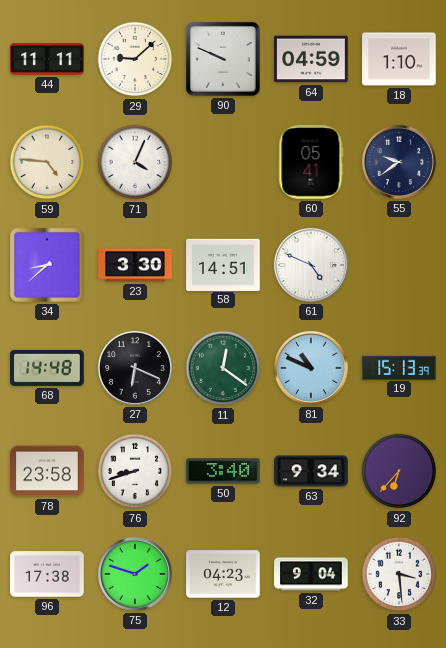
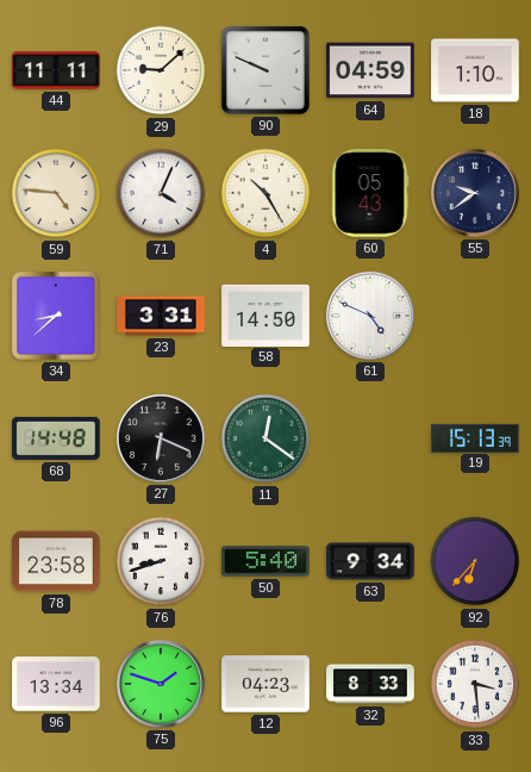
4: none -> 10:25
60: 05:41 -> 05:43
23: 3:30 -> 3:31
58: 14:51 -> 14:50
81: 10:49 -> none
50: 3:40 -> 5:40
96: 17:38 -> 13:34
32: 9:04 -> 8:33
